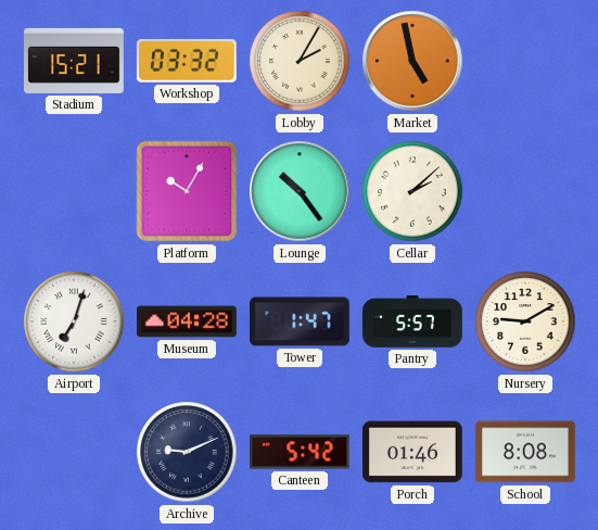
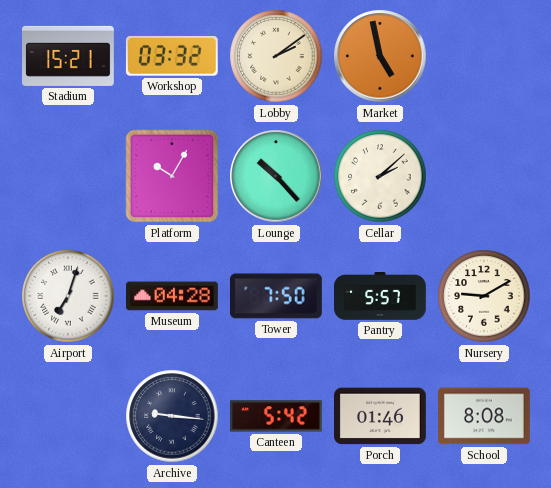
Lobby: 2:05 -> 2:09
Lounge: 10:24 -> 10:23
Tower: 1:47 -> 7:50
Archive: 9:11 -> 9:16
